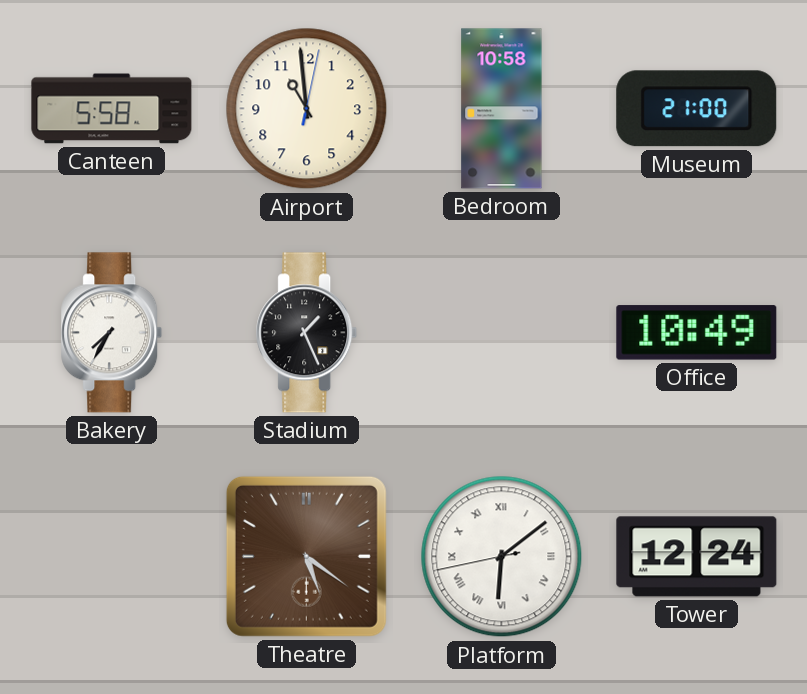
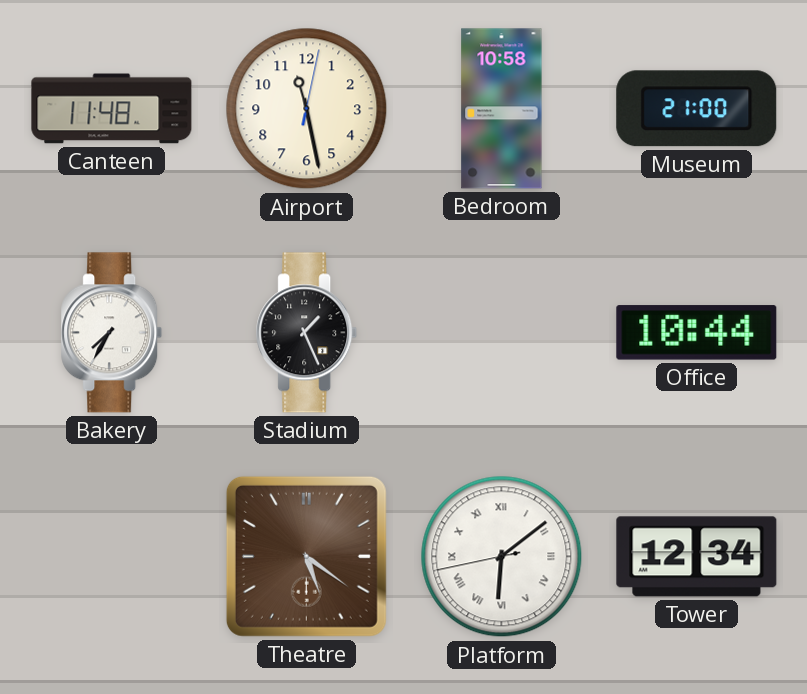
Canteen: 5:58 -> 11:48
Airport: 10:59 -> 11:28
Office: 10:49 -> 10:44
Tower: 12:24 -> 12:34
